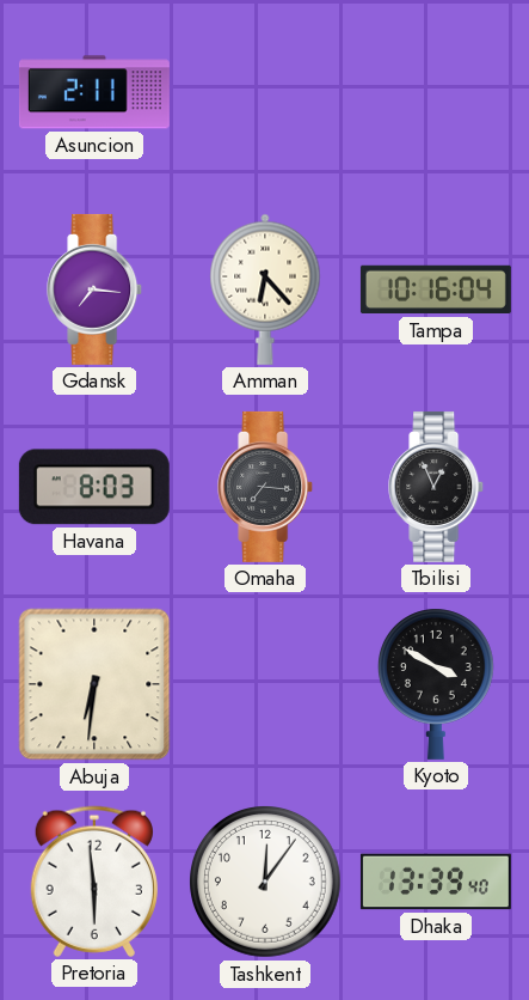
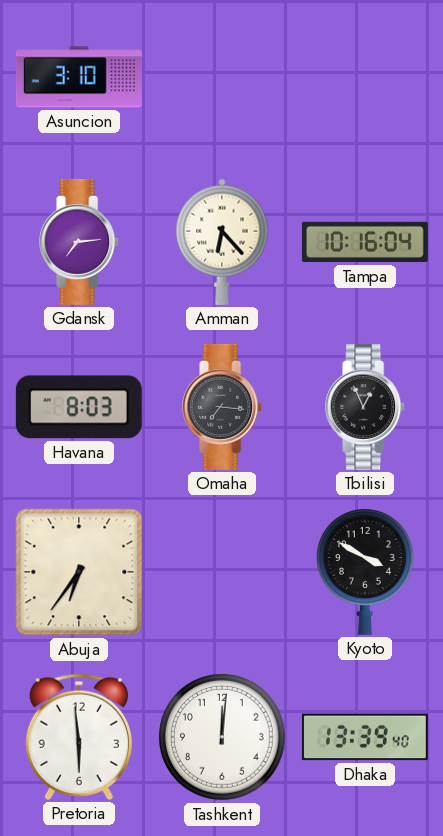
Asuncion: 2:11 -> 3:10
Gdansk: 7:16 -> 7:14
Abuja: 6:31 -> 6:36
Tashkent: 12:06 -> 12:01
